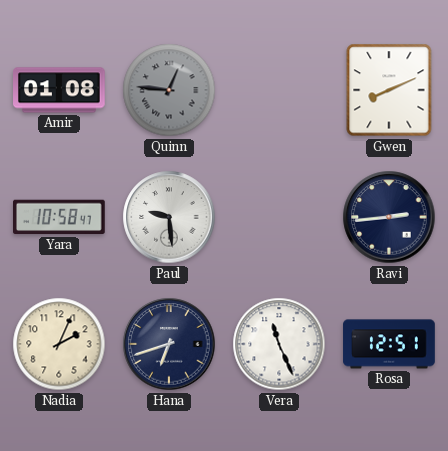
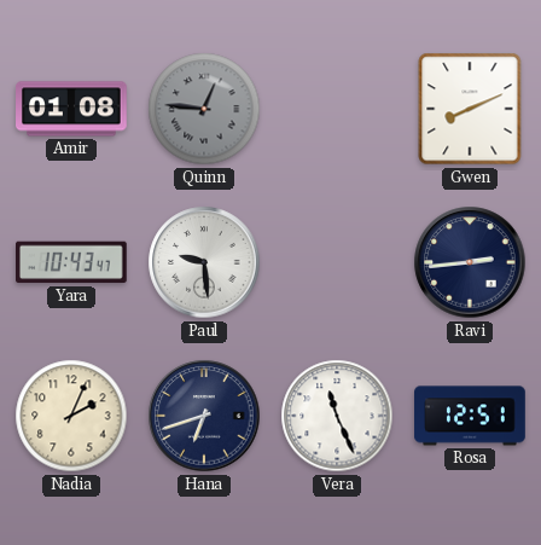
Yara: 10:58 -> 10:43
